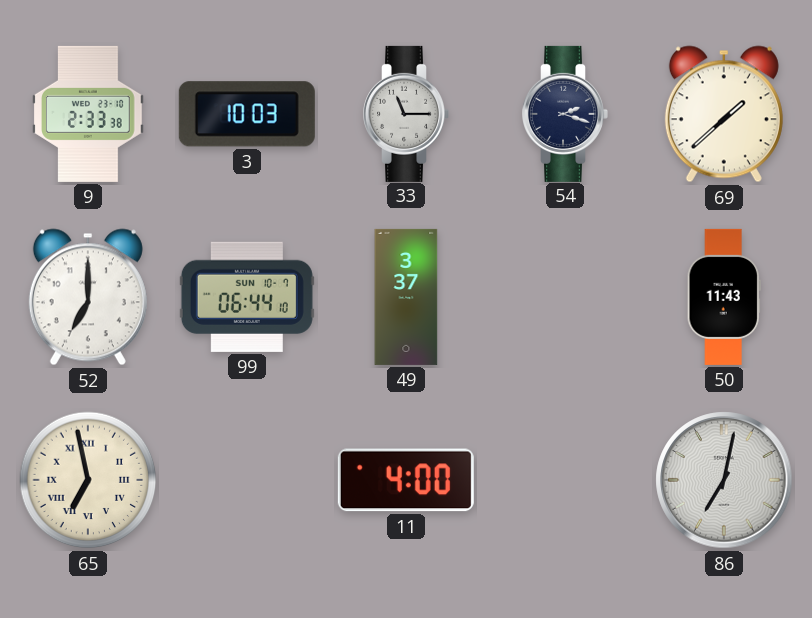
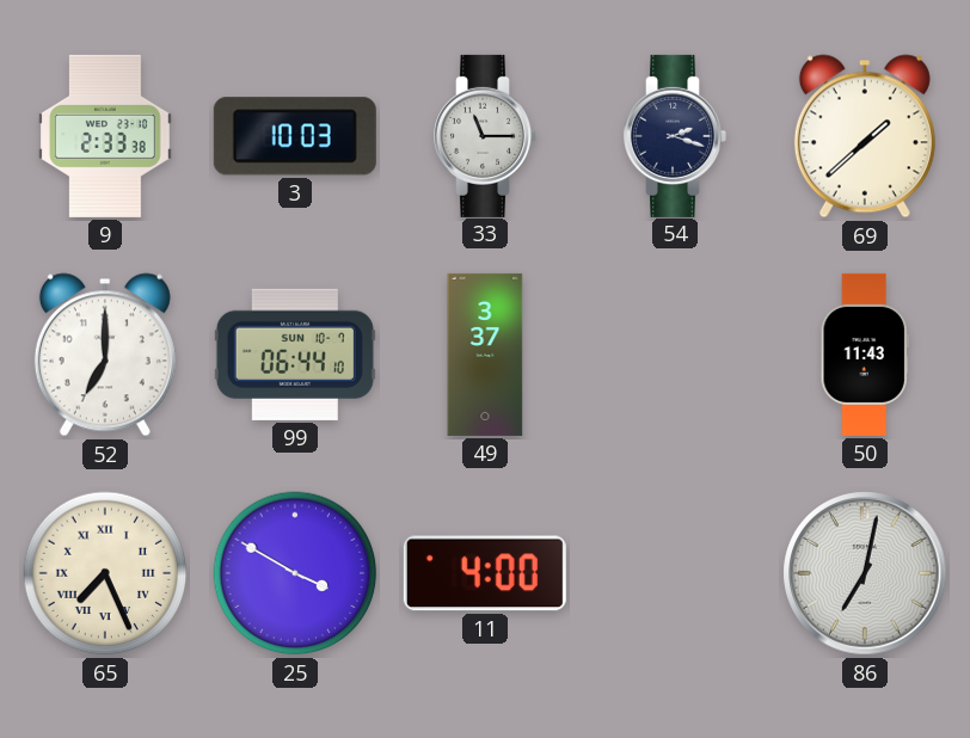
65: 6:58 -> 7:26
25: none -> 3:50
